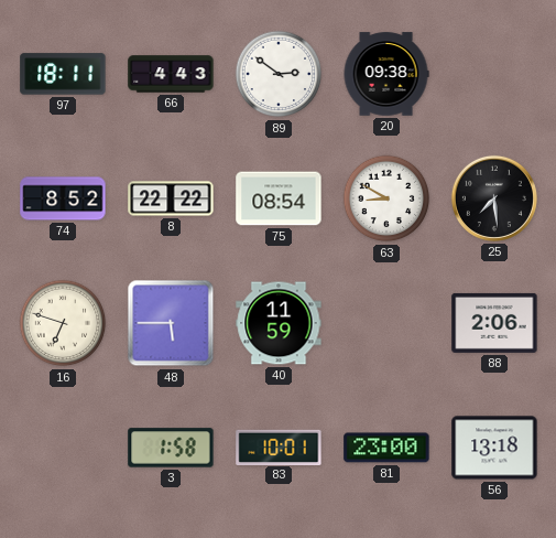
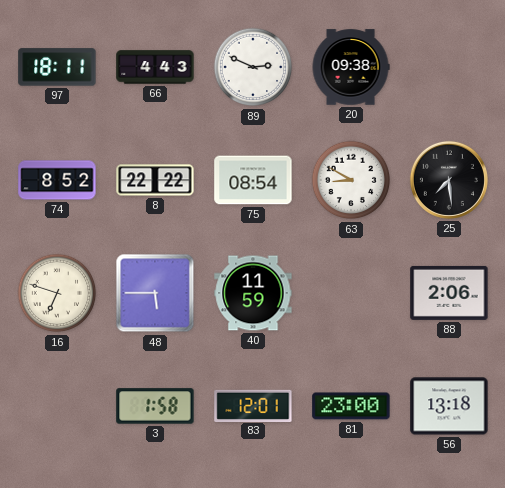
89: 2:51 -> 2:49
83: 10:01 -> 12:01
